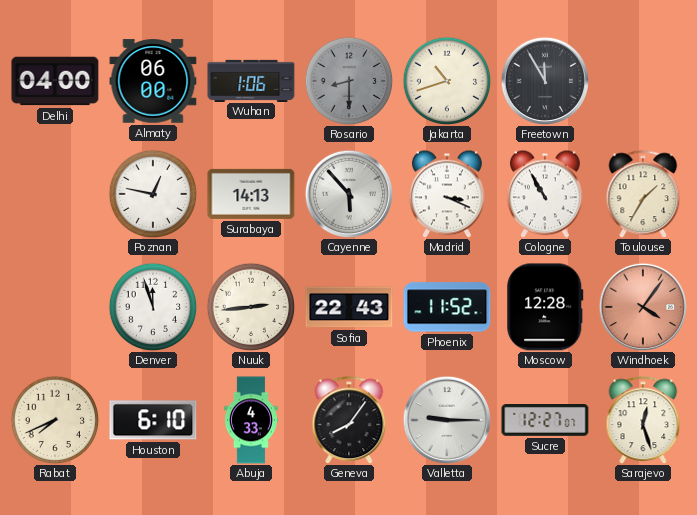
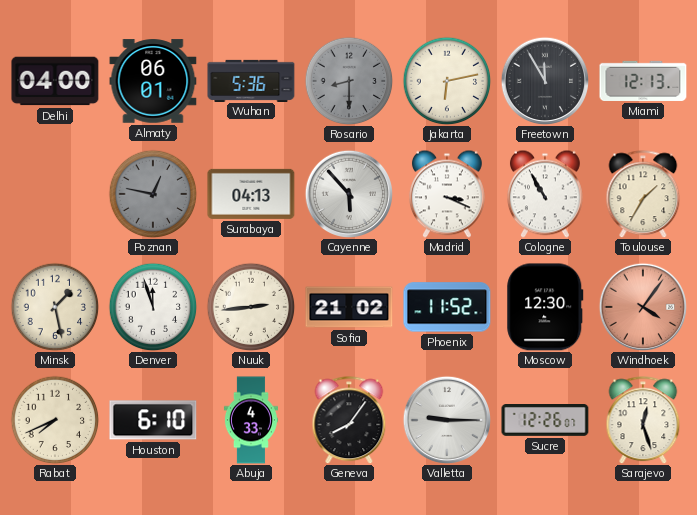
Almaty: 06:00 -> 06:01
Wuhan: 1:06 -> 5:36
Jakarta: 10:42 -> 6:13
Miami: none -> 12:13
Poznan dial: white -> grey
Surabaya: 14:13 -> 04:13
Minsk: none -> 1:28
Sofia: 22:43 -> 21:02
Moscow: 12:28 -> 12:30
Sucre: 12:27 -> 12:26
